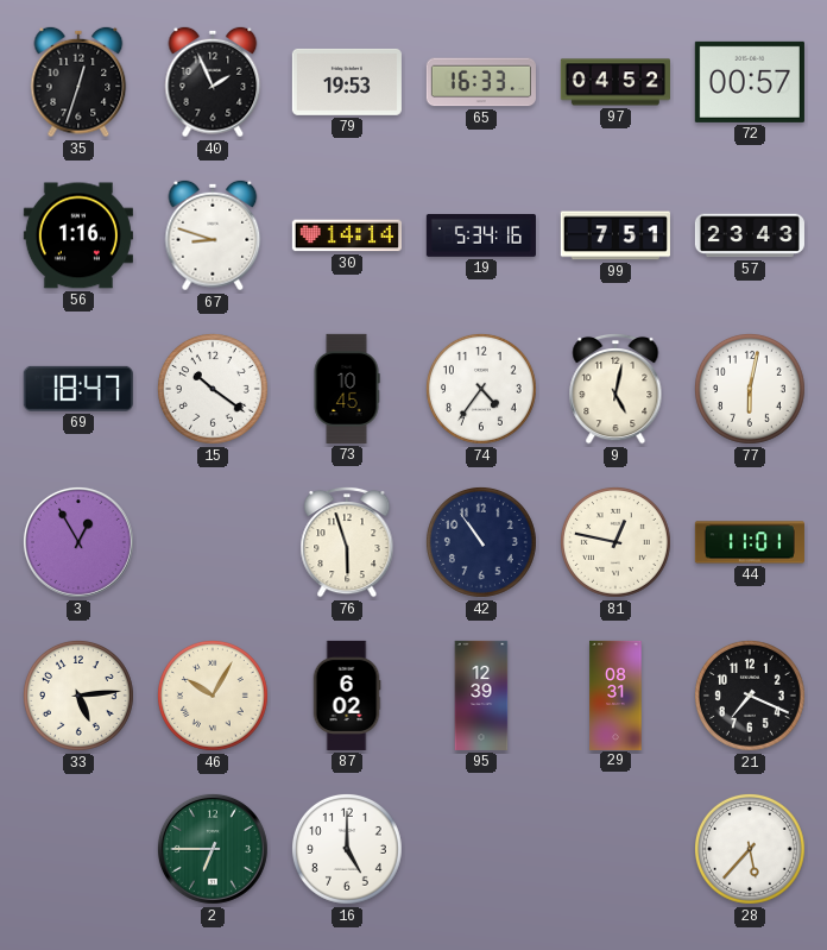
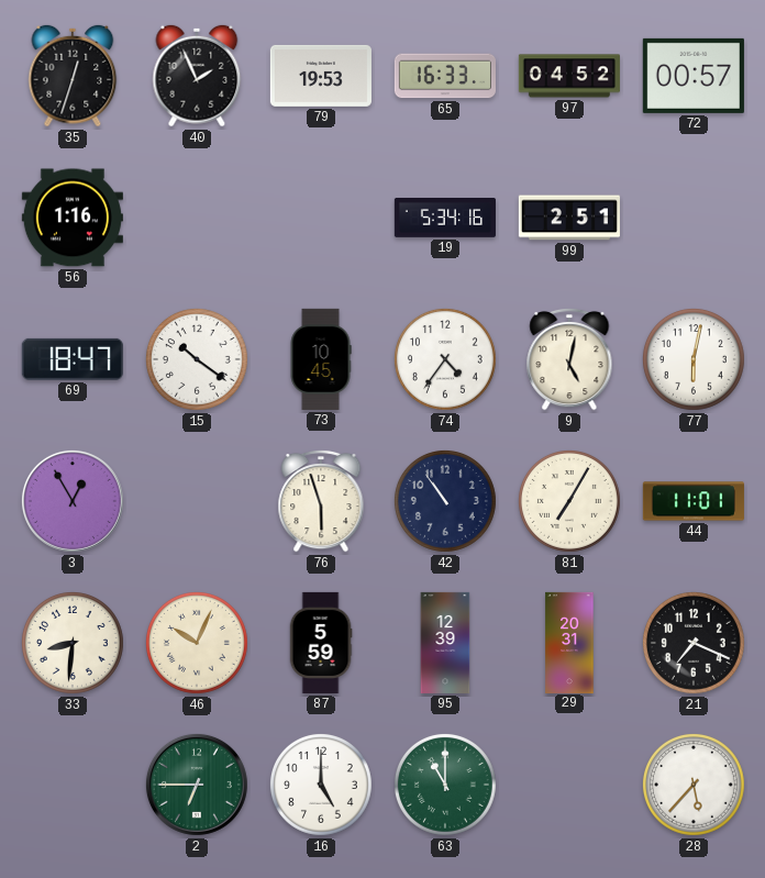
67: 8:48 -> none
30: 14:14 -> none
99: 7:51 -> 2:51
57: 23:43 -> none
81: 12:47 -> 7:05
33: 5:14 -> 8:31
46: 10:05 -> 10:04
87: 6:02 -> 5:59
29: 08:31 -> 20:31
63: none -> 11:00
